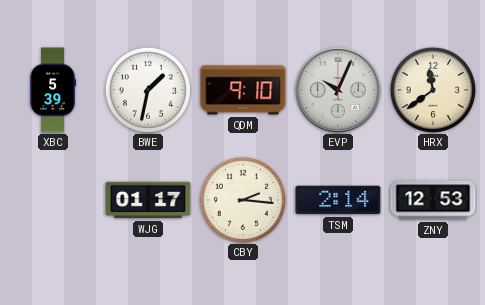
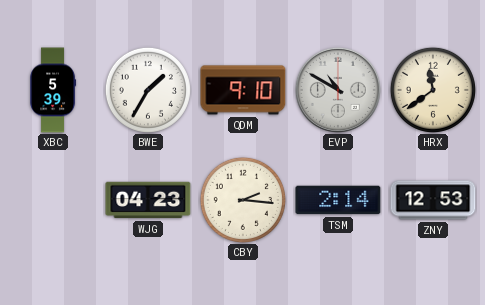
BWE: 1:32 -> 1:35
EVP: 10:04 -> 10:50
WJG: 01:17 -> 04:23
